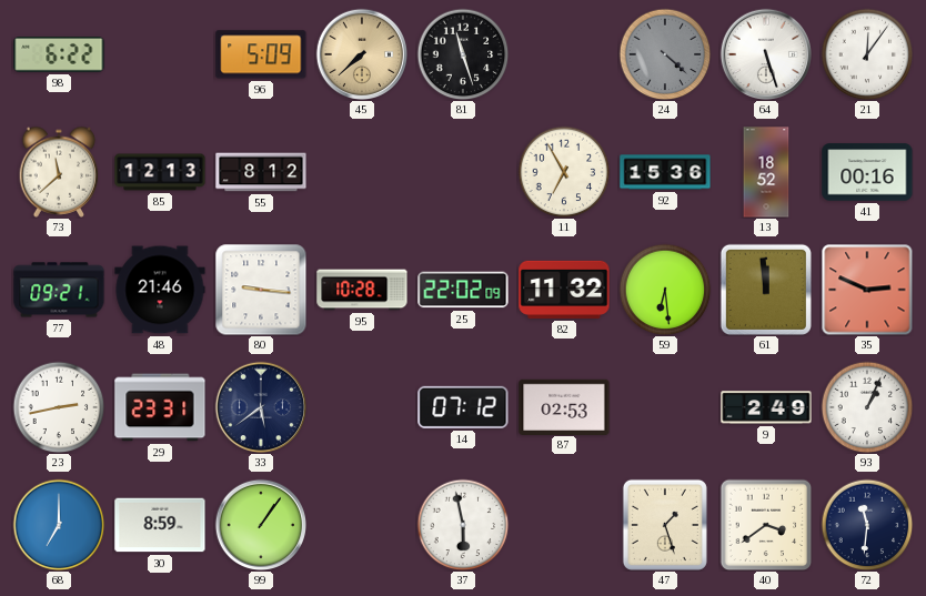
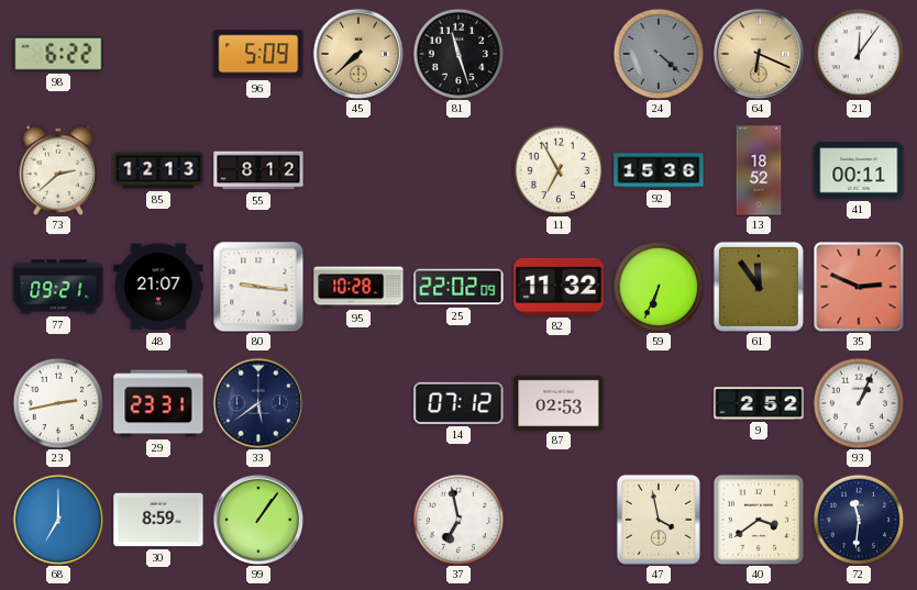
64: 5:27 -> 6:19
64 dial: white -> champagne
73: 11:38 -> 2:38
41: 00:16 -> 00:11
48: 21:46 -> 21:07
59: 6:29 -> 6:34
61: 11:59 -> 11:54
9: 2:49 -> 2:52
37: 5:58 -> 6:58
47: 1:27 -> 3:58
